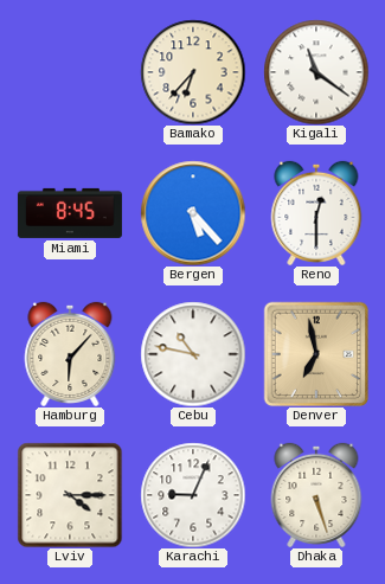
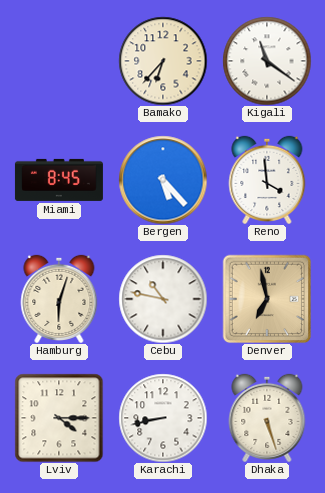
Reno: 12:30 -> 3:59
Hamburg: 6:07 -> 6:03
Karachi: 9:04 -> 8:43
